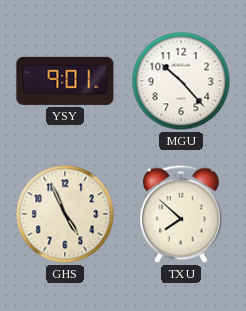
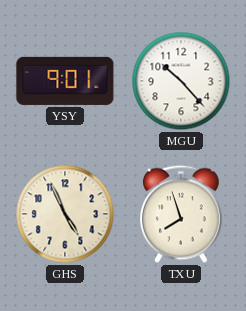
TXU: 7:52 -> 7:57
